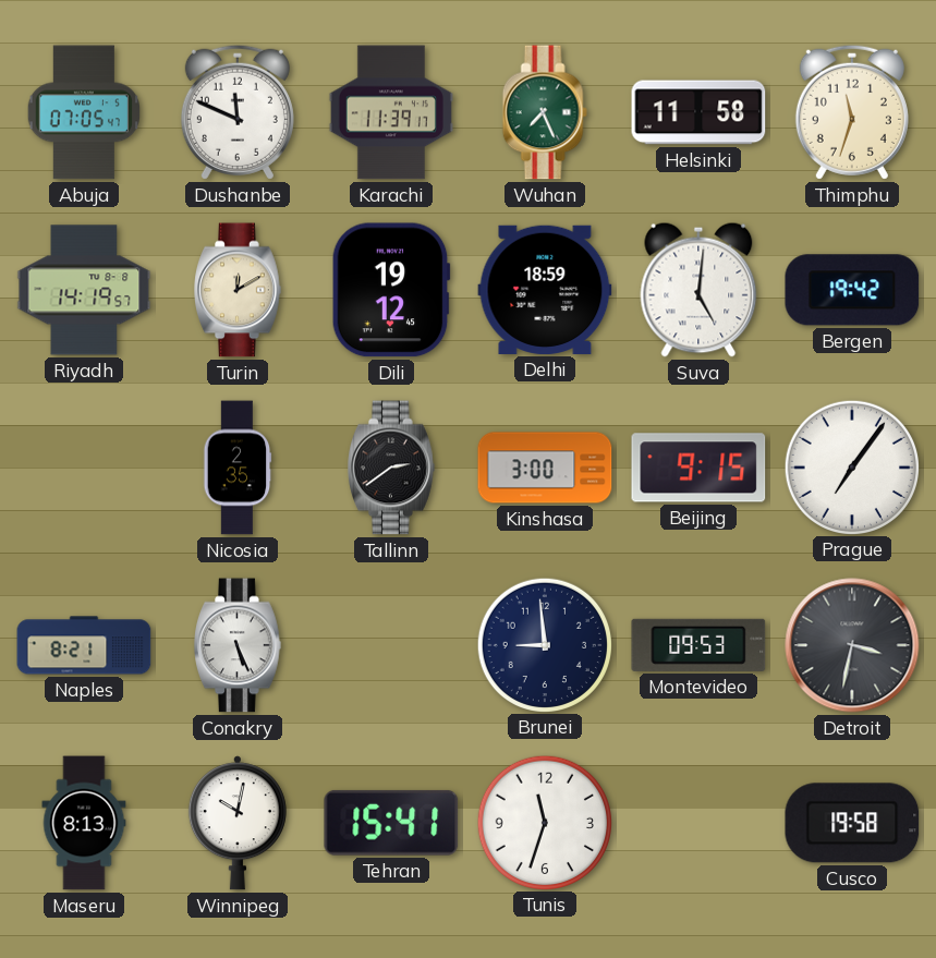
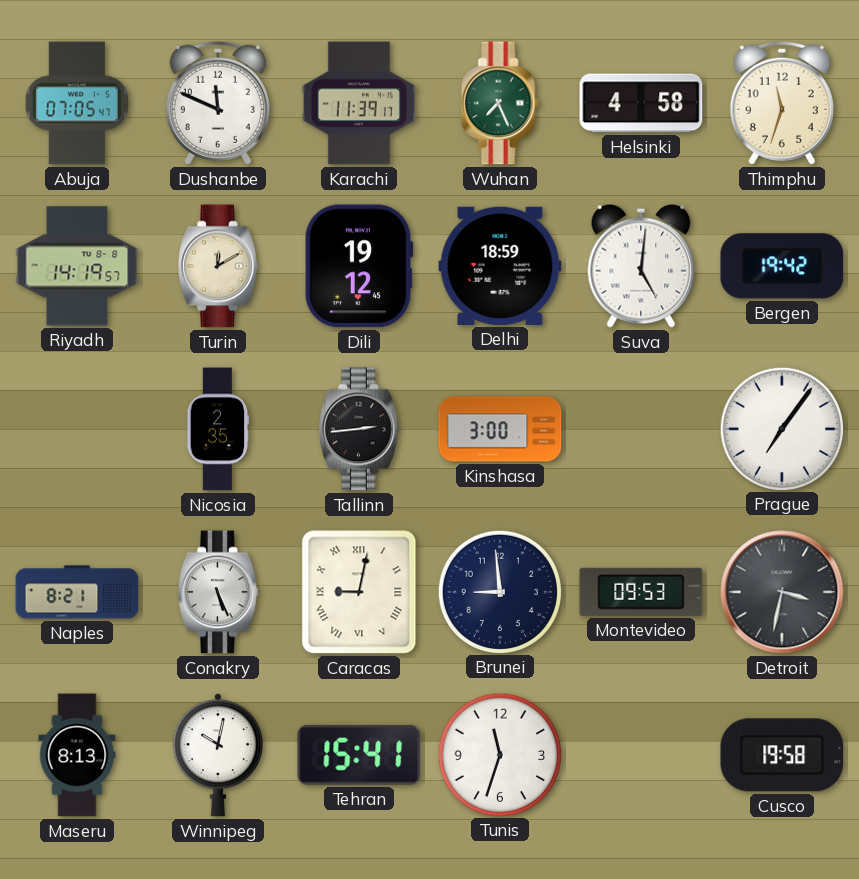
Helsinki: 11:58 -> 4:58
Tallinn: 2:39 -> 2:44
Beijing: 9:15 -> none
Caracas: none -> 9:02
